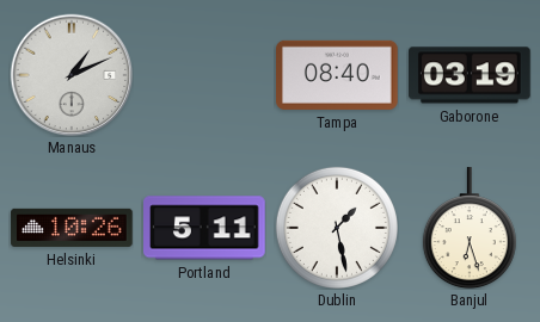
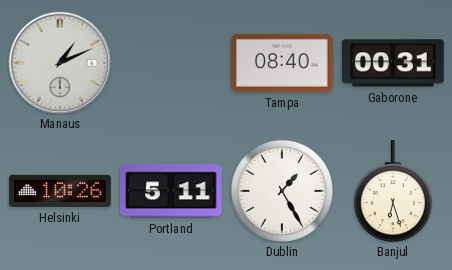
Gaborone: 03:19 -> 00:31
Dublin: 1:28 -> 1:25
